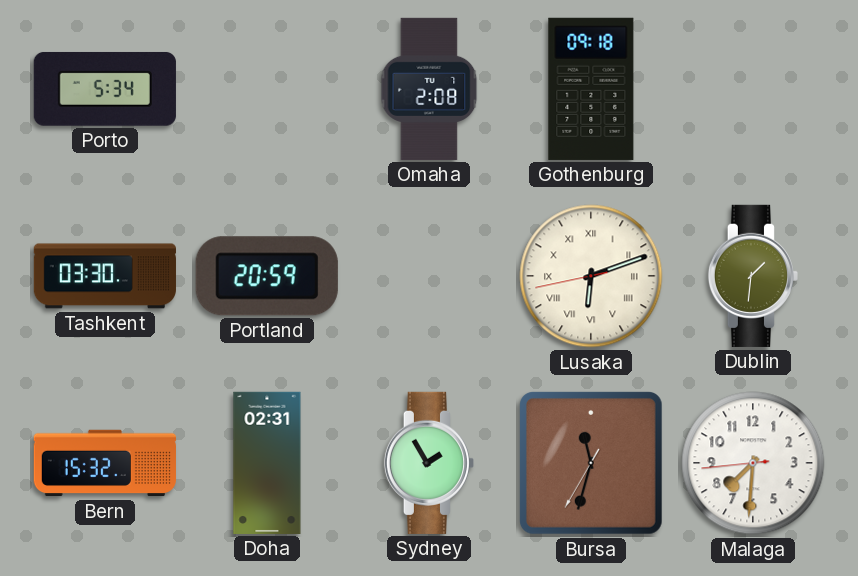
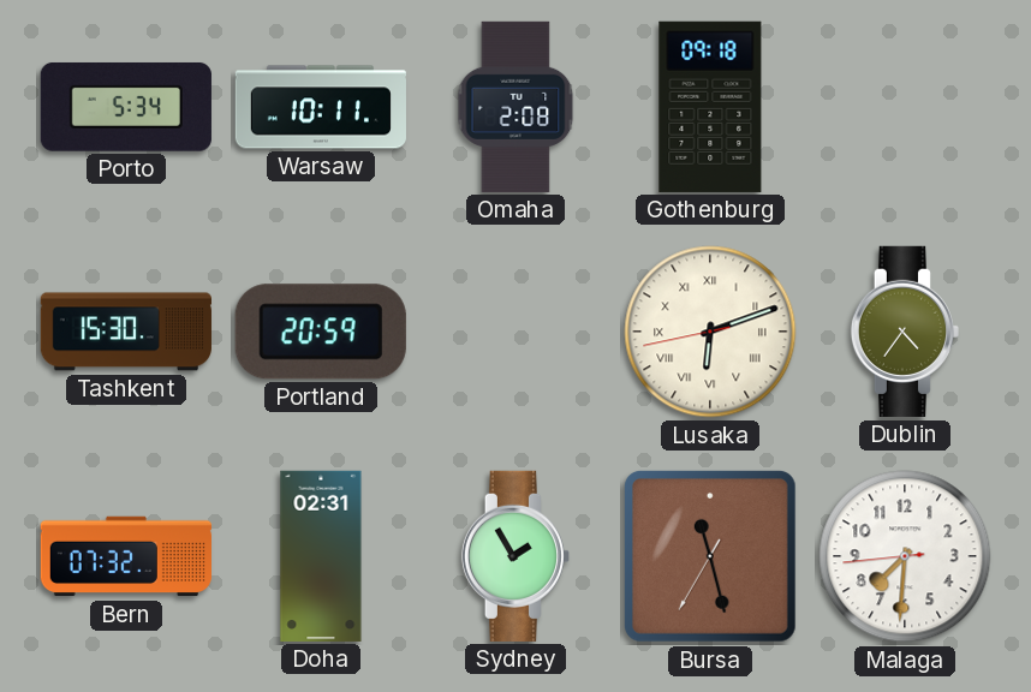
Warsaw: none -> 10:11
Tashkent: 03:30 -> 15:30
Dublin: 1:31 -> 4:36
Bern: 15:32 -> 07:32
Bursa: 11:32 -> 11:27
